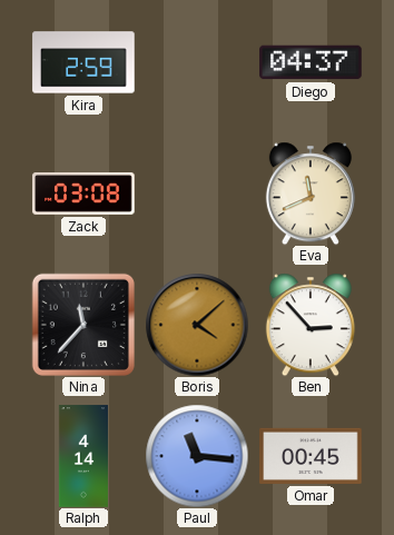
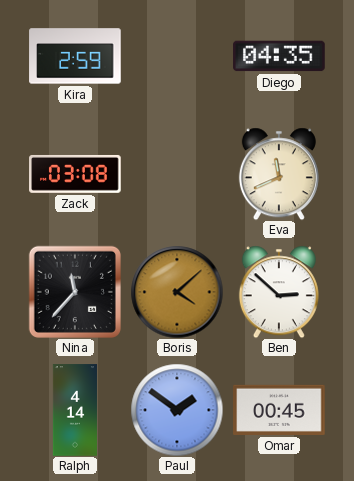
Diego: 04:37 -> 04:35
Ben: 2:53 -> 2:52
Paul: 11:16 -> 1:51
